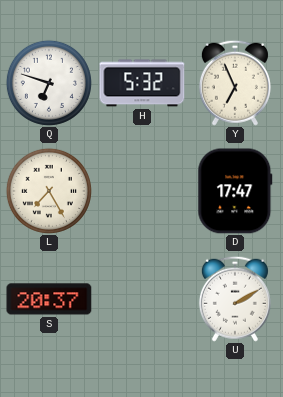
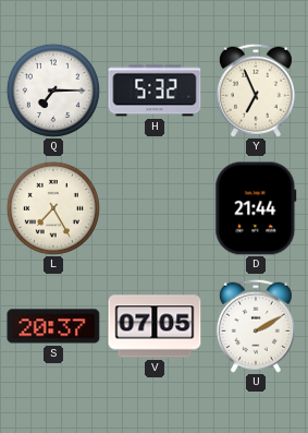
Q: 6:48 -> 7:15
D: 17:47 -> 21:44
V: none -> 07:05
